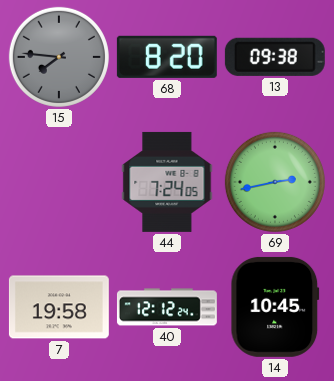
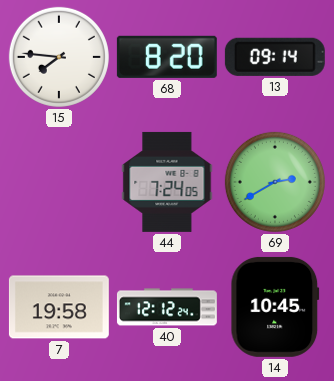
15 dial: grey -> white
13: 09:38 -> 09:14
69: 2:43 -> 2:40
